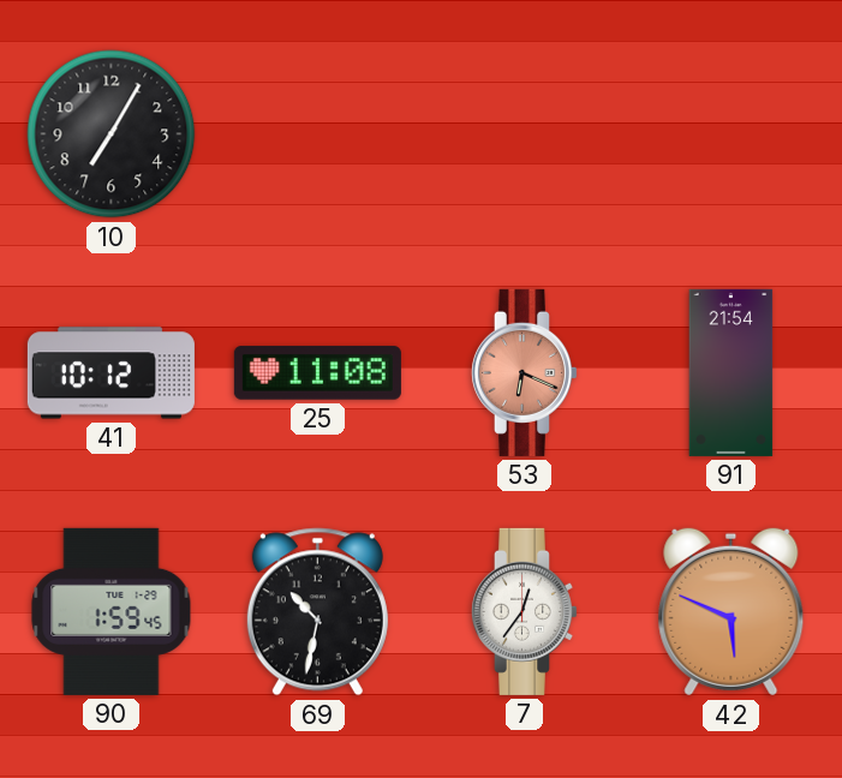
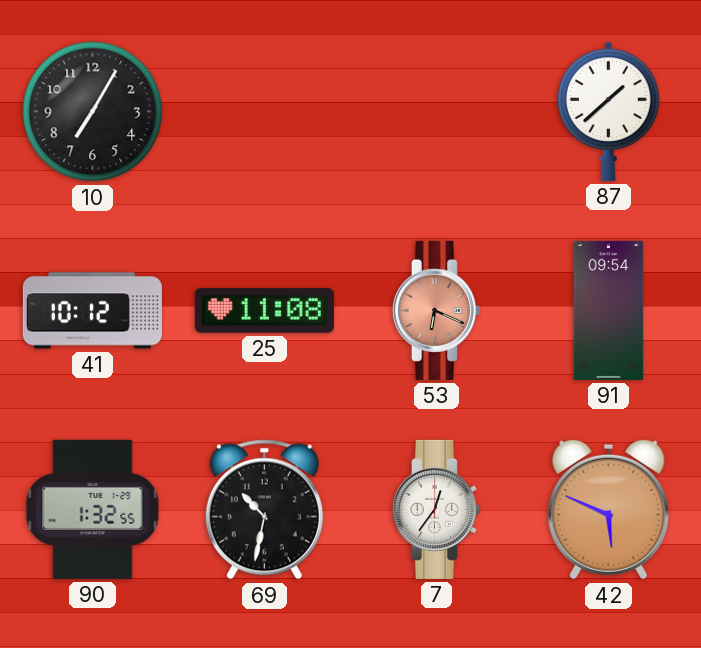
87: none -> 1:38
91: 21:54 -> 09:54
90: 1:59 -> 1:32
